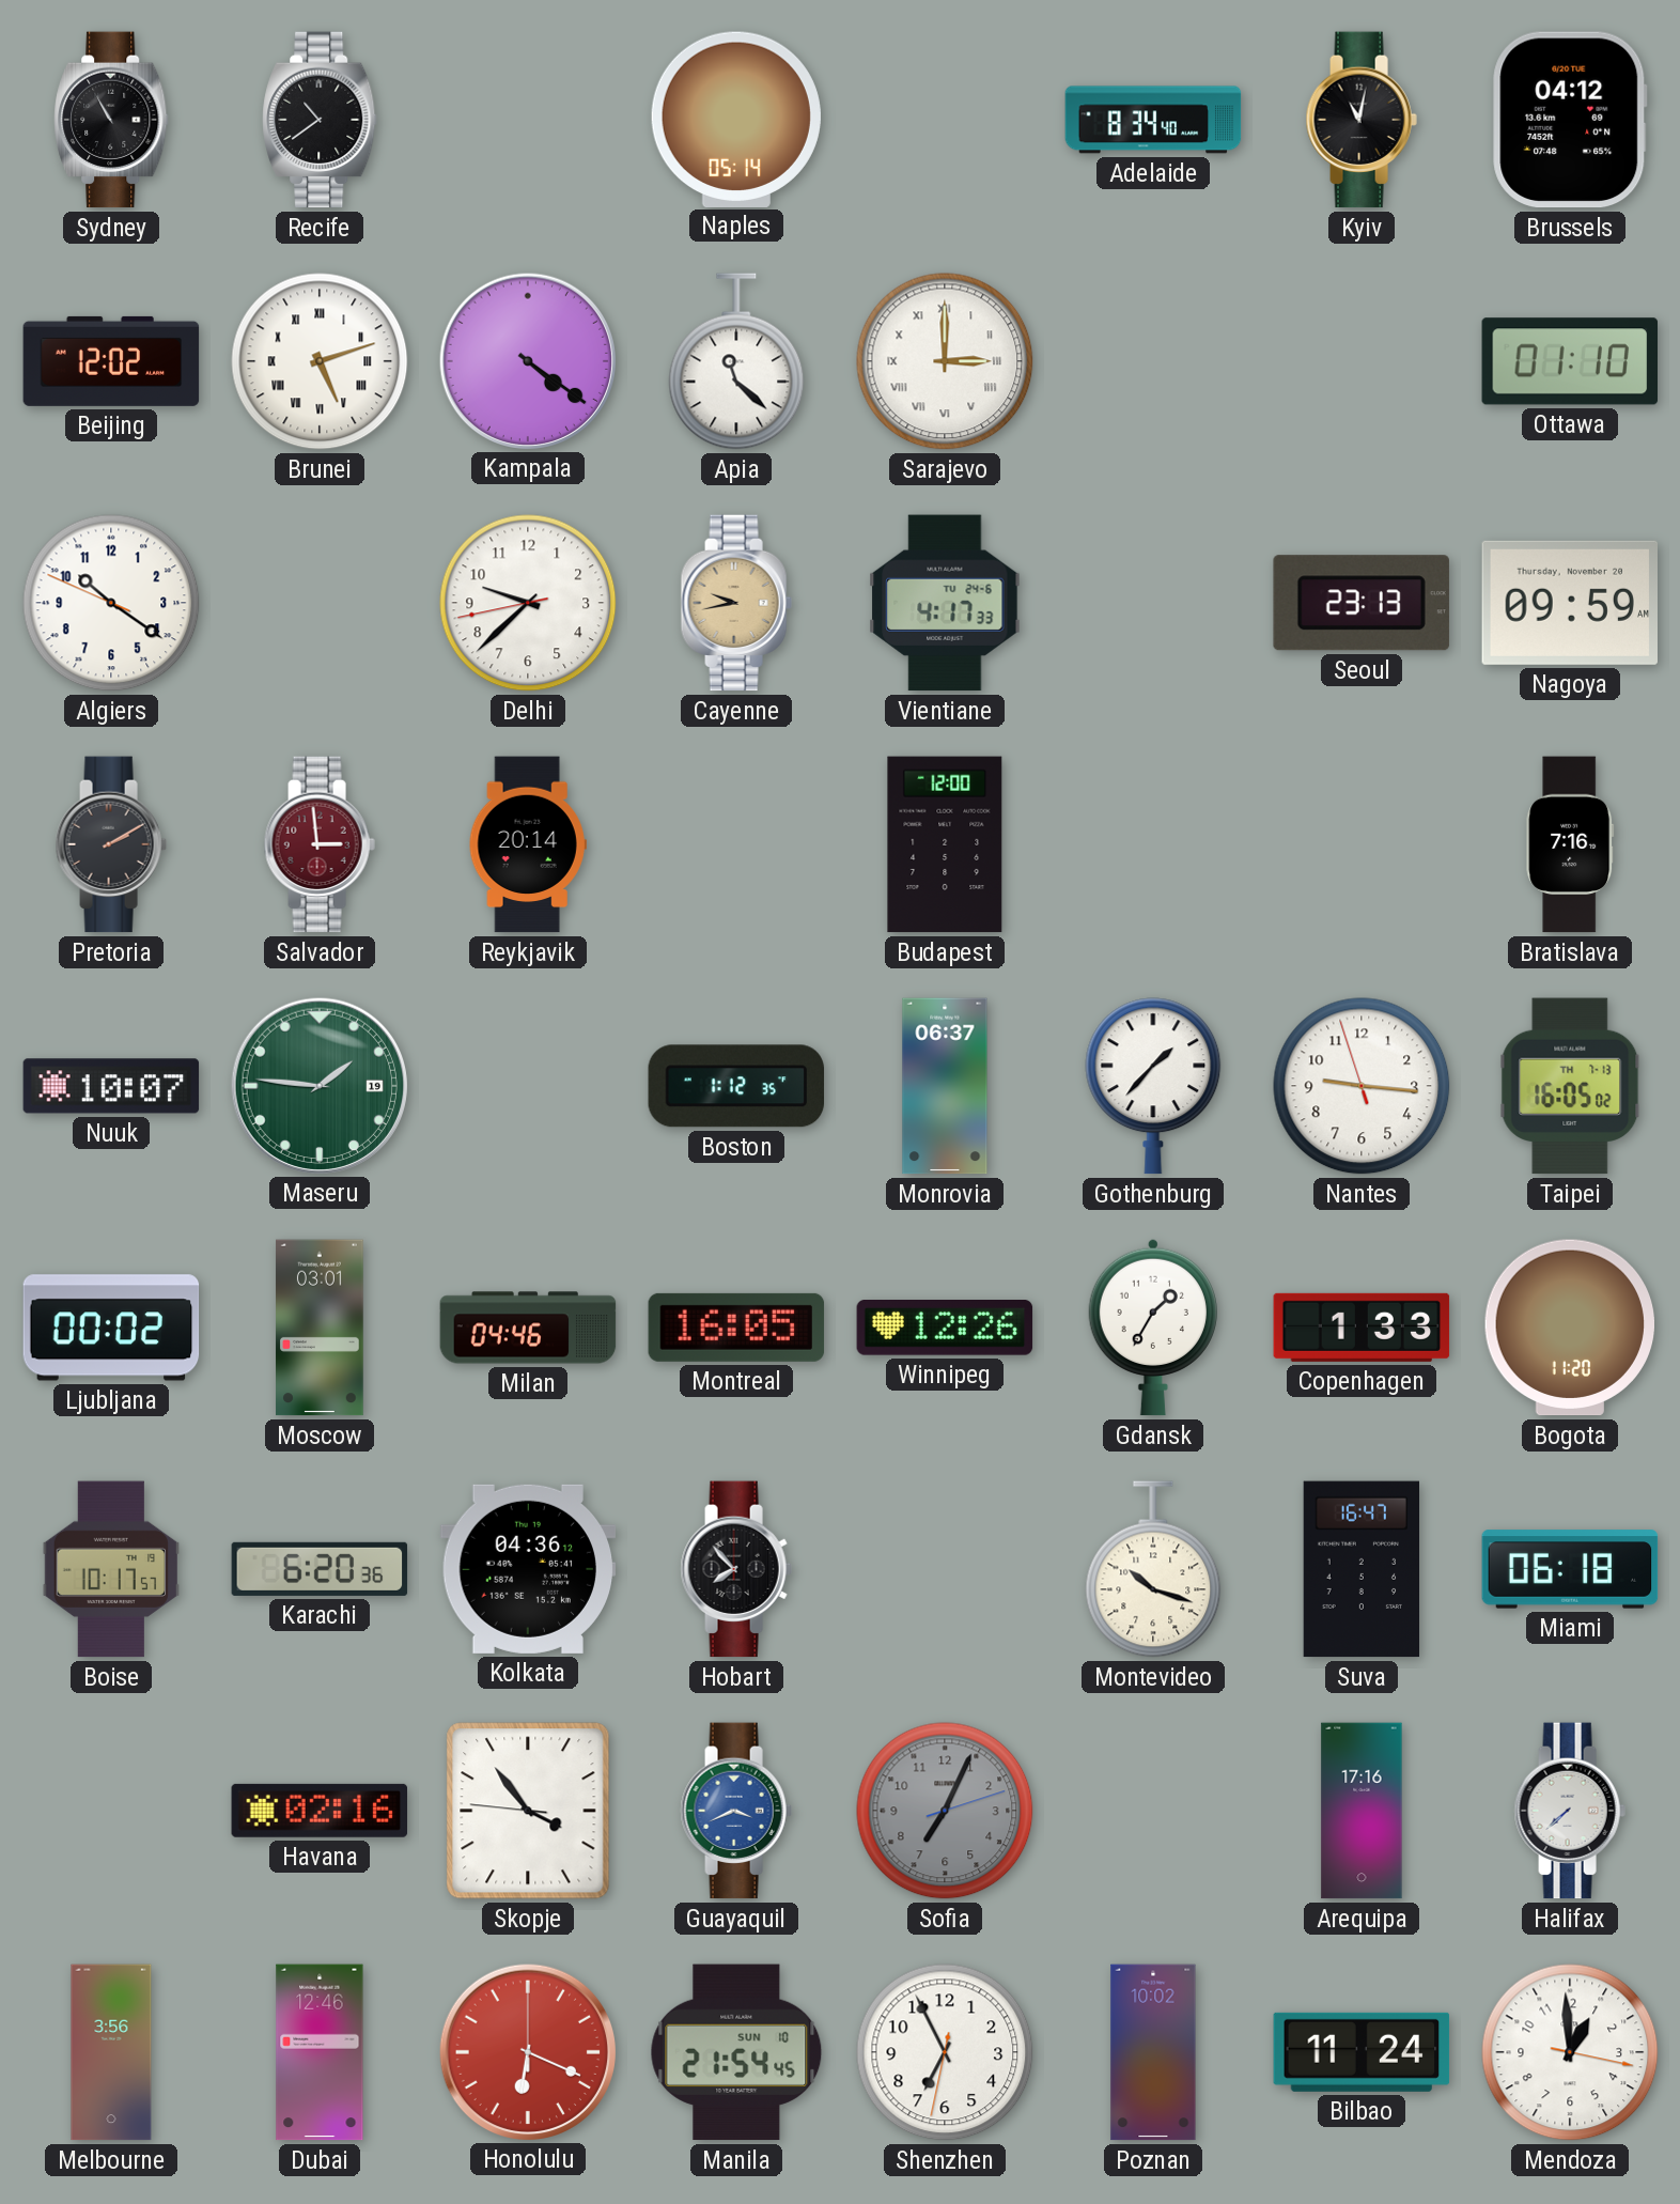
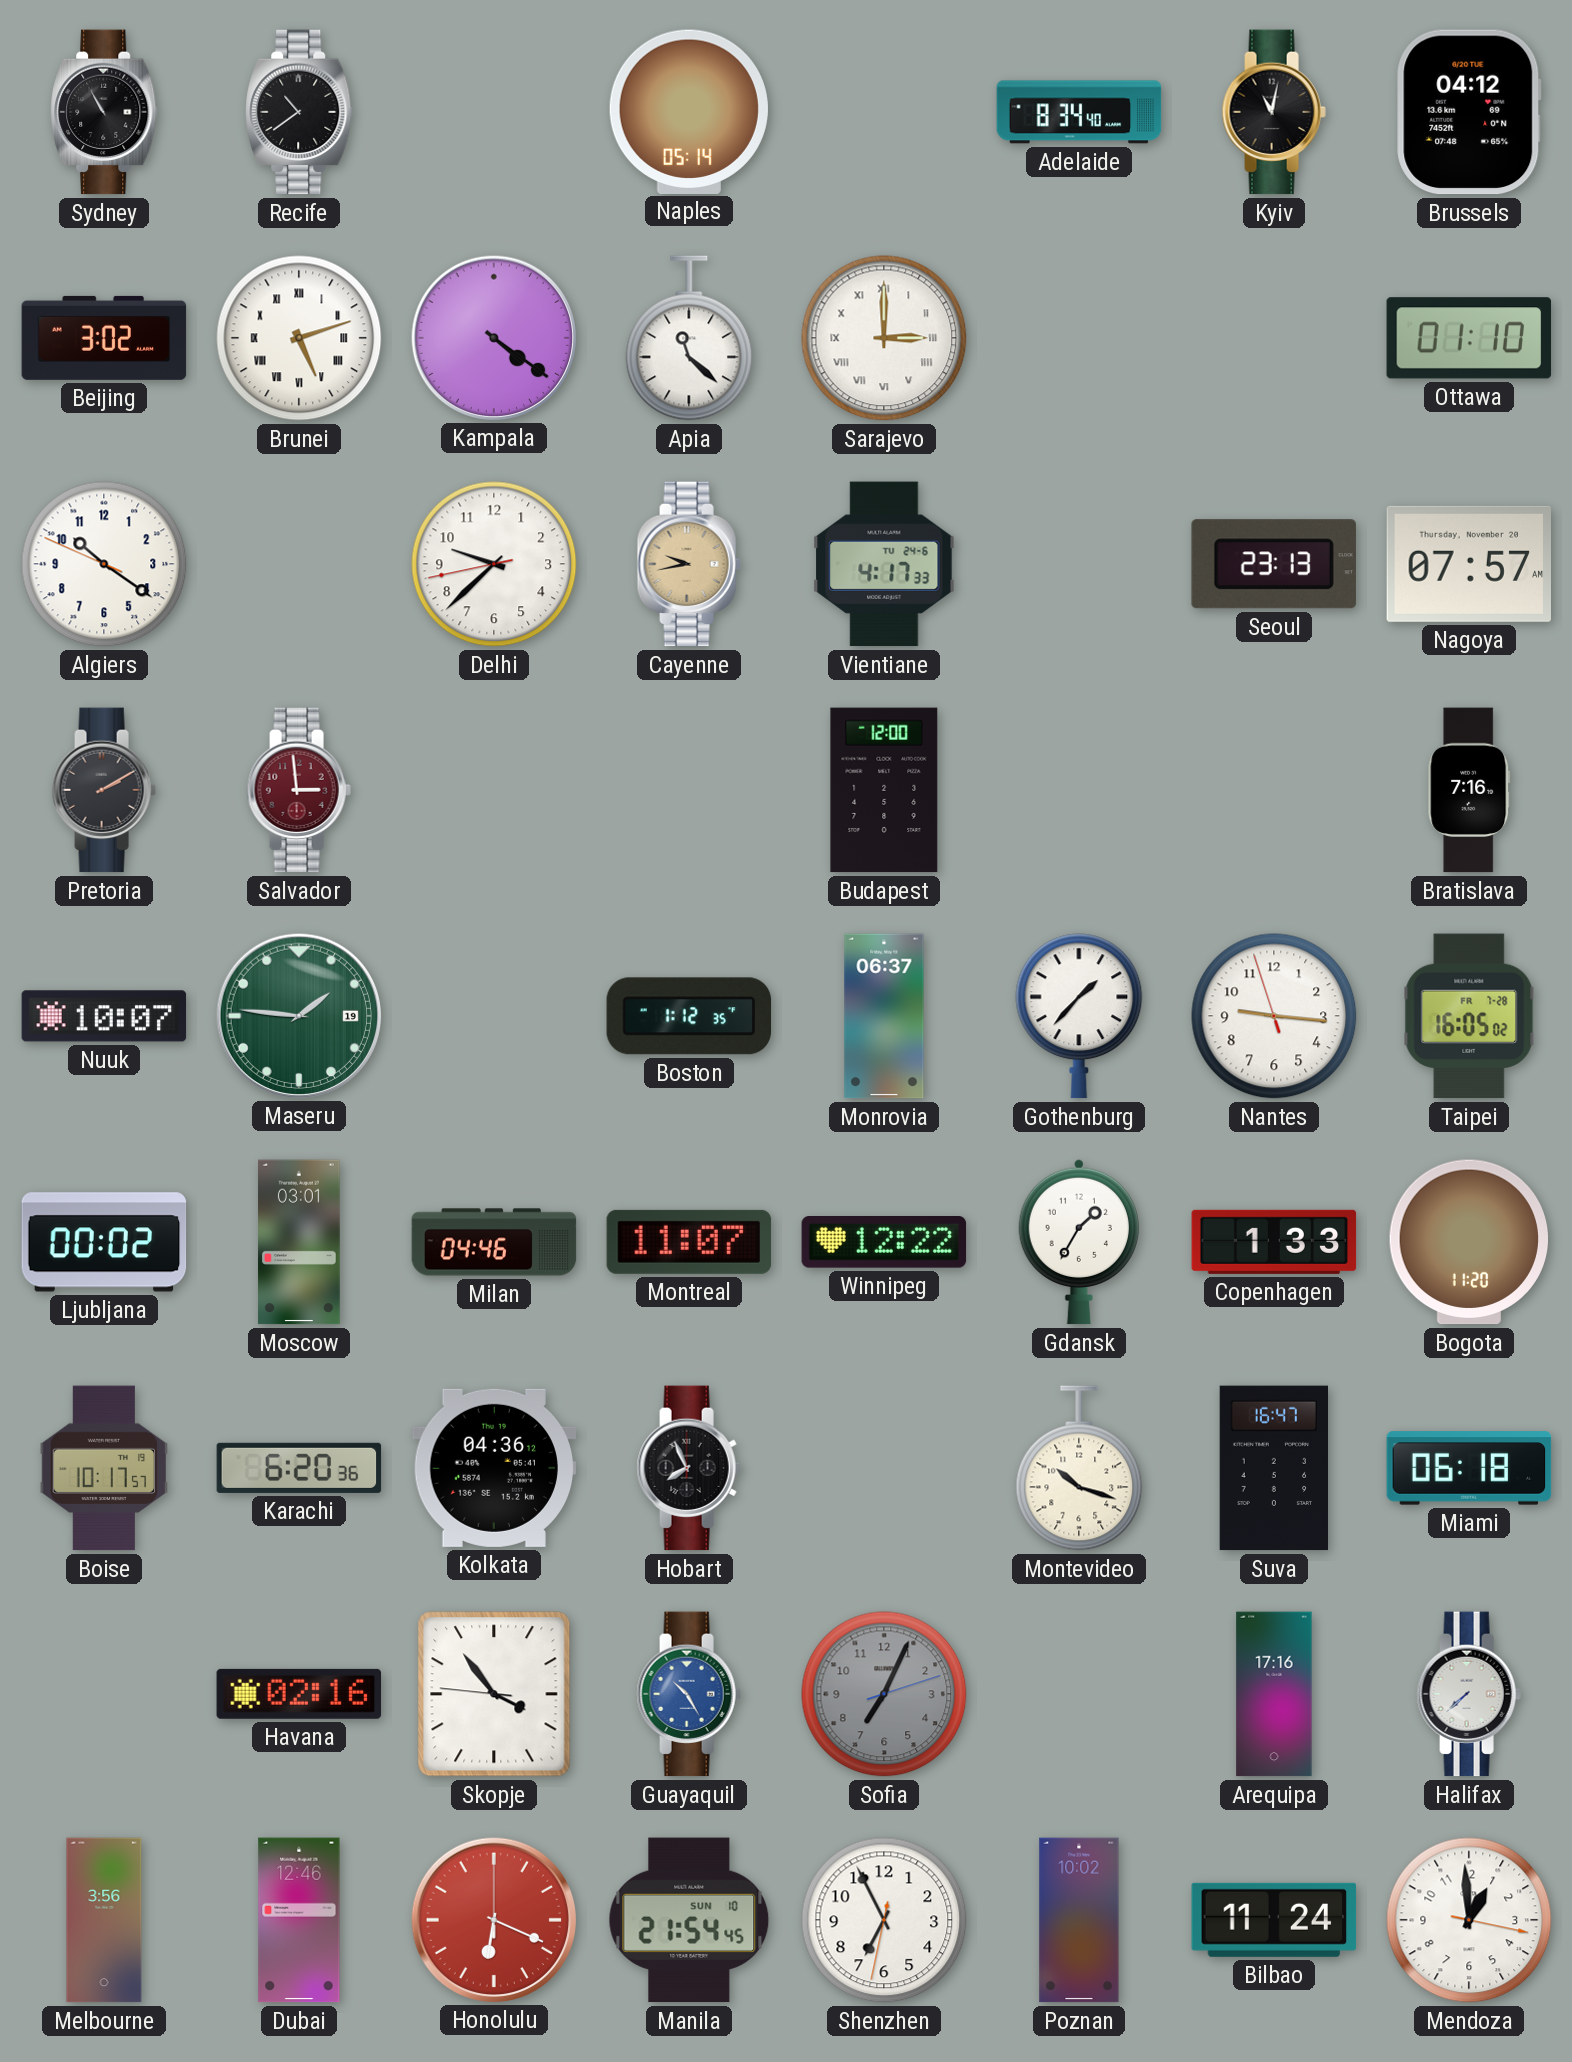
Beijing: 12:02 -> 3:02
Nagoya: 09:59 -> 07:57
Reykjavik: 20:14 -> none
Taipei date: TH 7-13 -> FR 7-28
Montreal: 16:05 -> 11:07
Winnipeg: 12:26 -> 12:22
Hobart: 7:53 -> 7:56
Guayaquil: 3:41 -> 10:25
